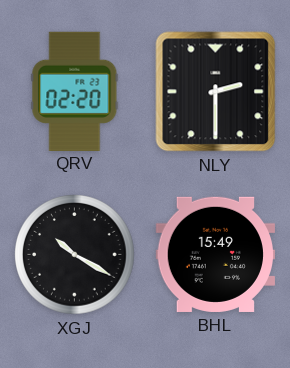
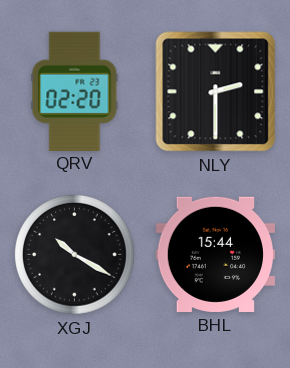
BHL: 15:49 -> 15:44
